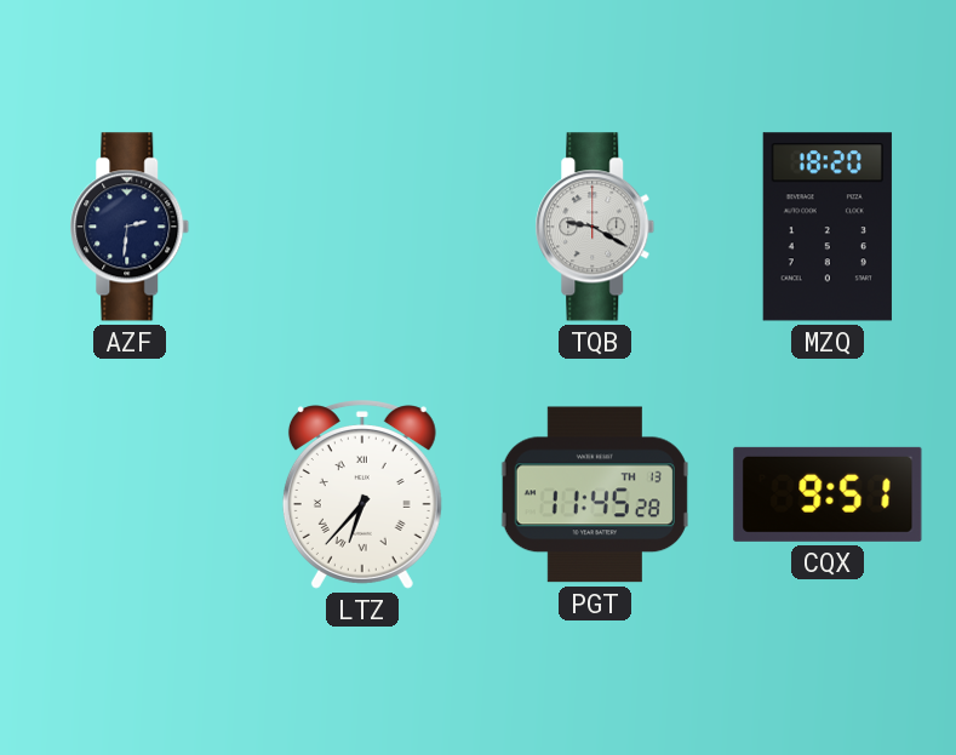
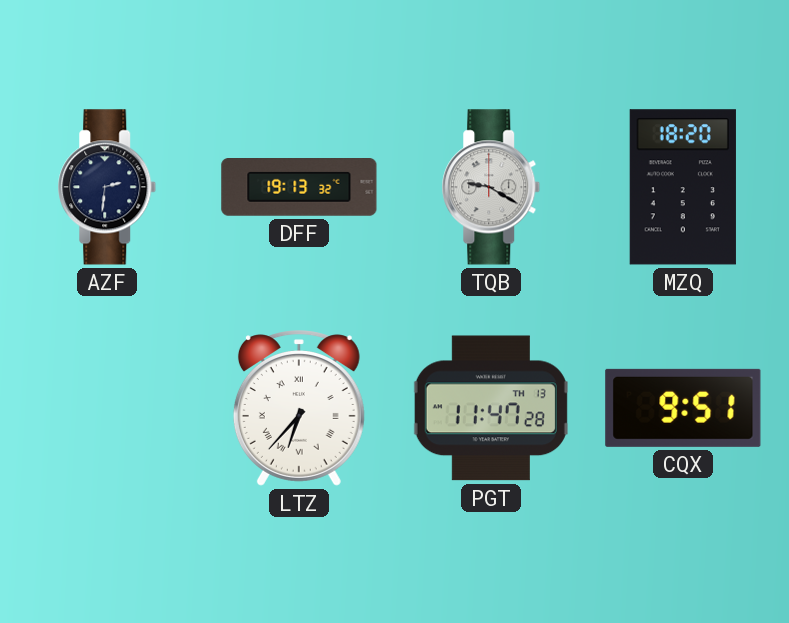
DFF: none -> 19:13
PGT: 11:45 -> 11:47
